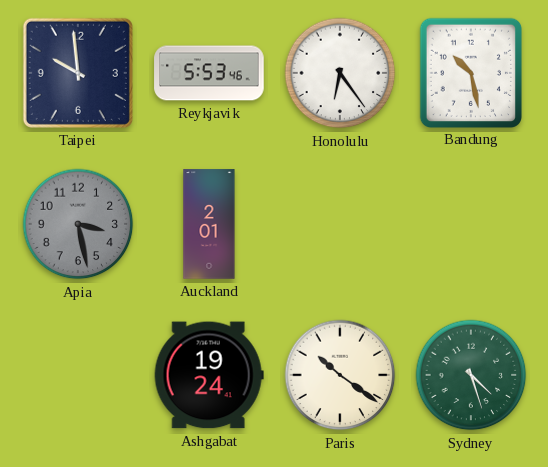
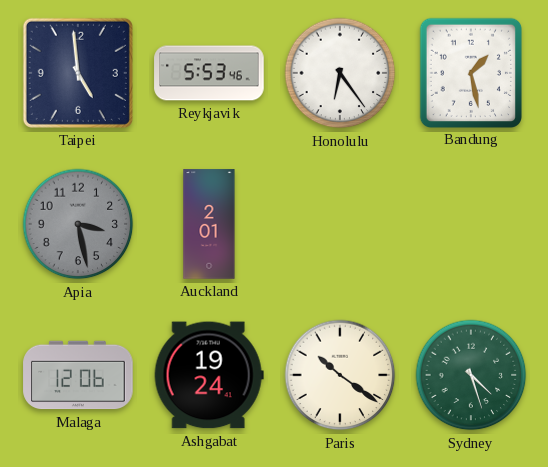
Taipei: 9:59 -> 4:59
Bandung: 10:28 -> 1:28
Malaga: none -> 12:06
